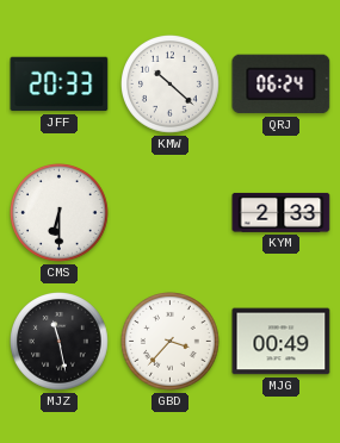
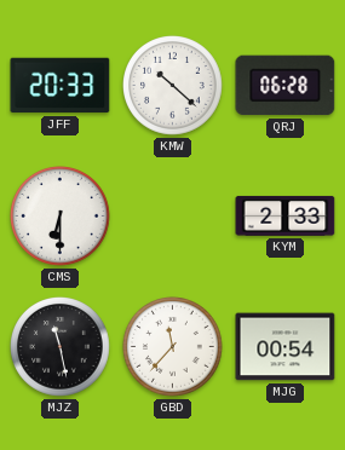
QRJ: 06:24 -> 06:28
GBD: 3:37 -> 11:37
MJG: 00:49 -> 00:54
